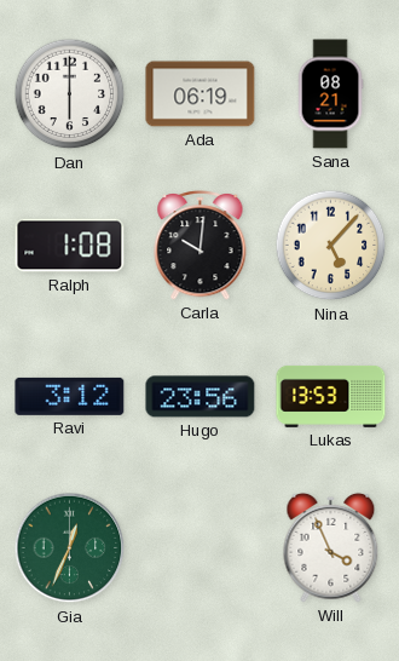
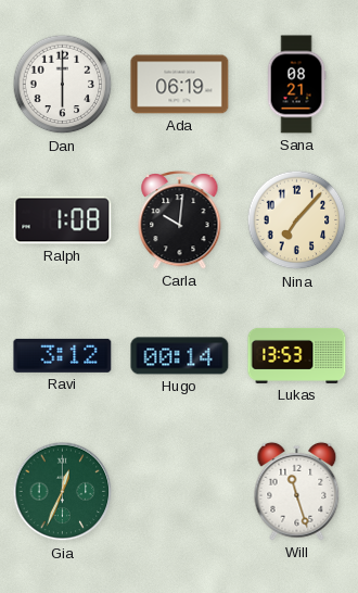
Nina: 5:07 -> 7:07
Hugo: 23:56 -> 00:14
Will: 3:56 -> 11:27
